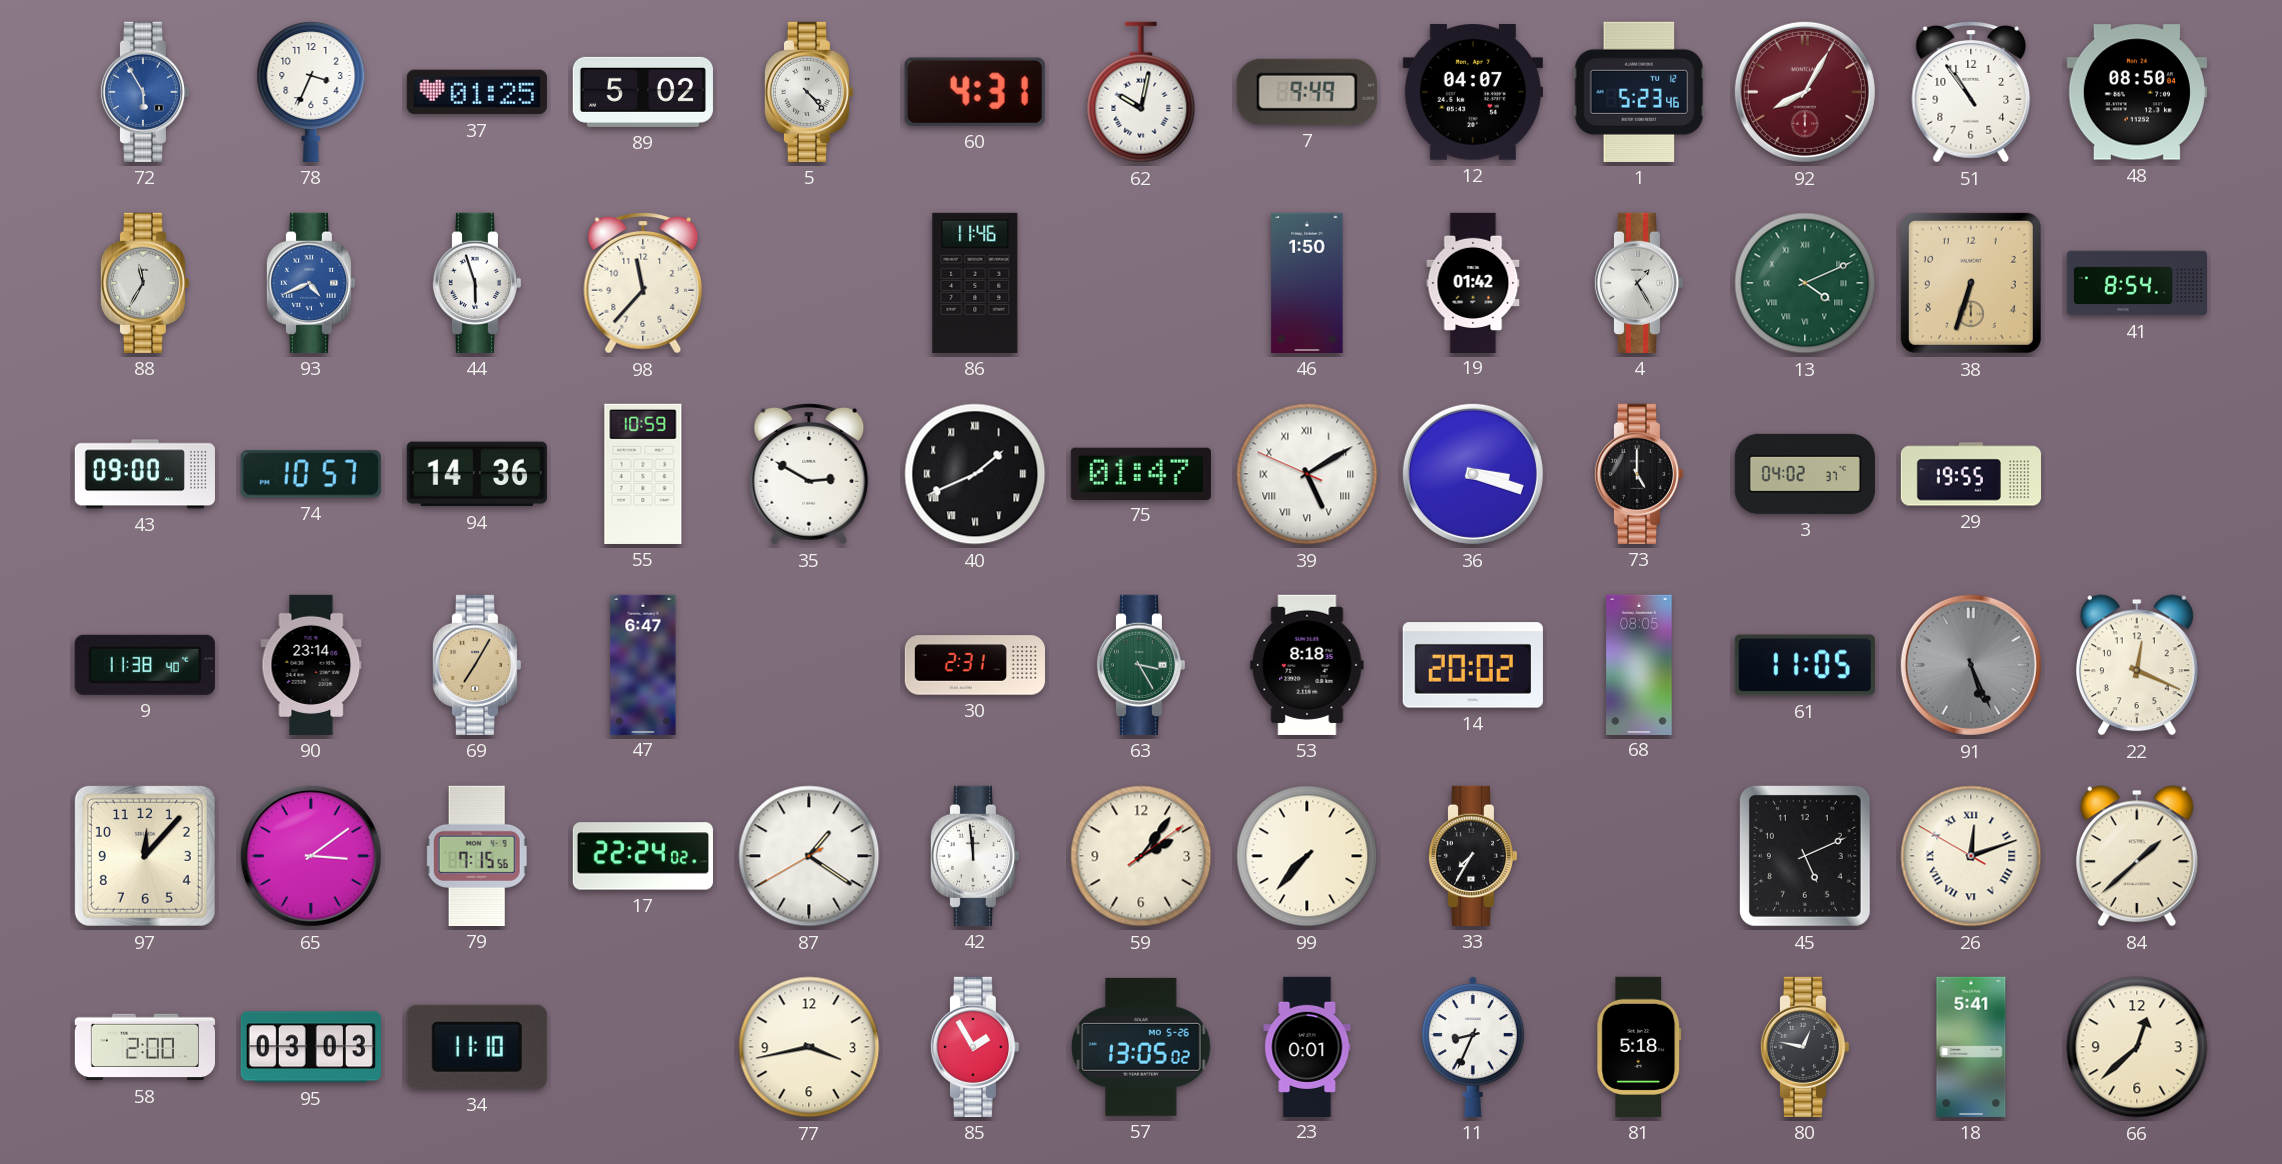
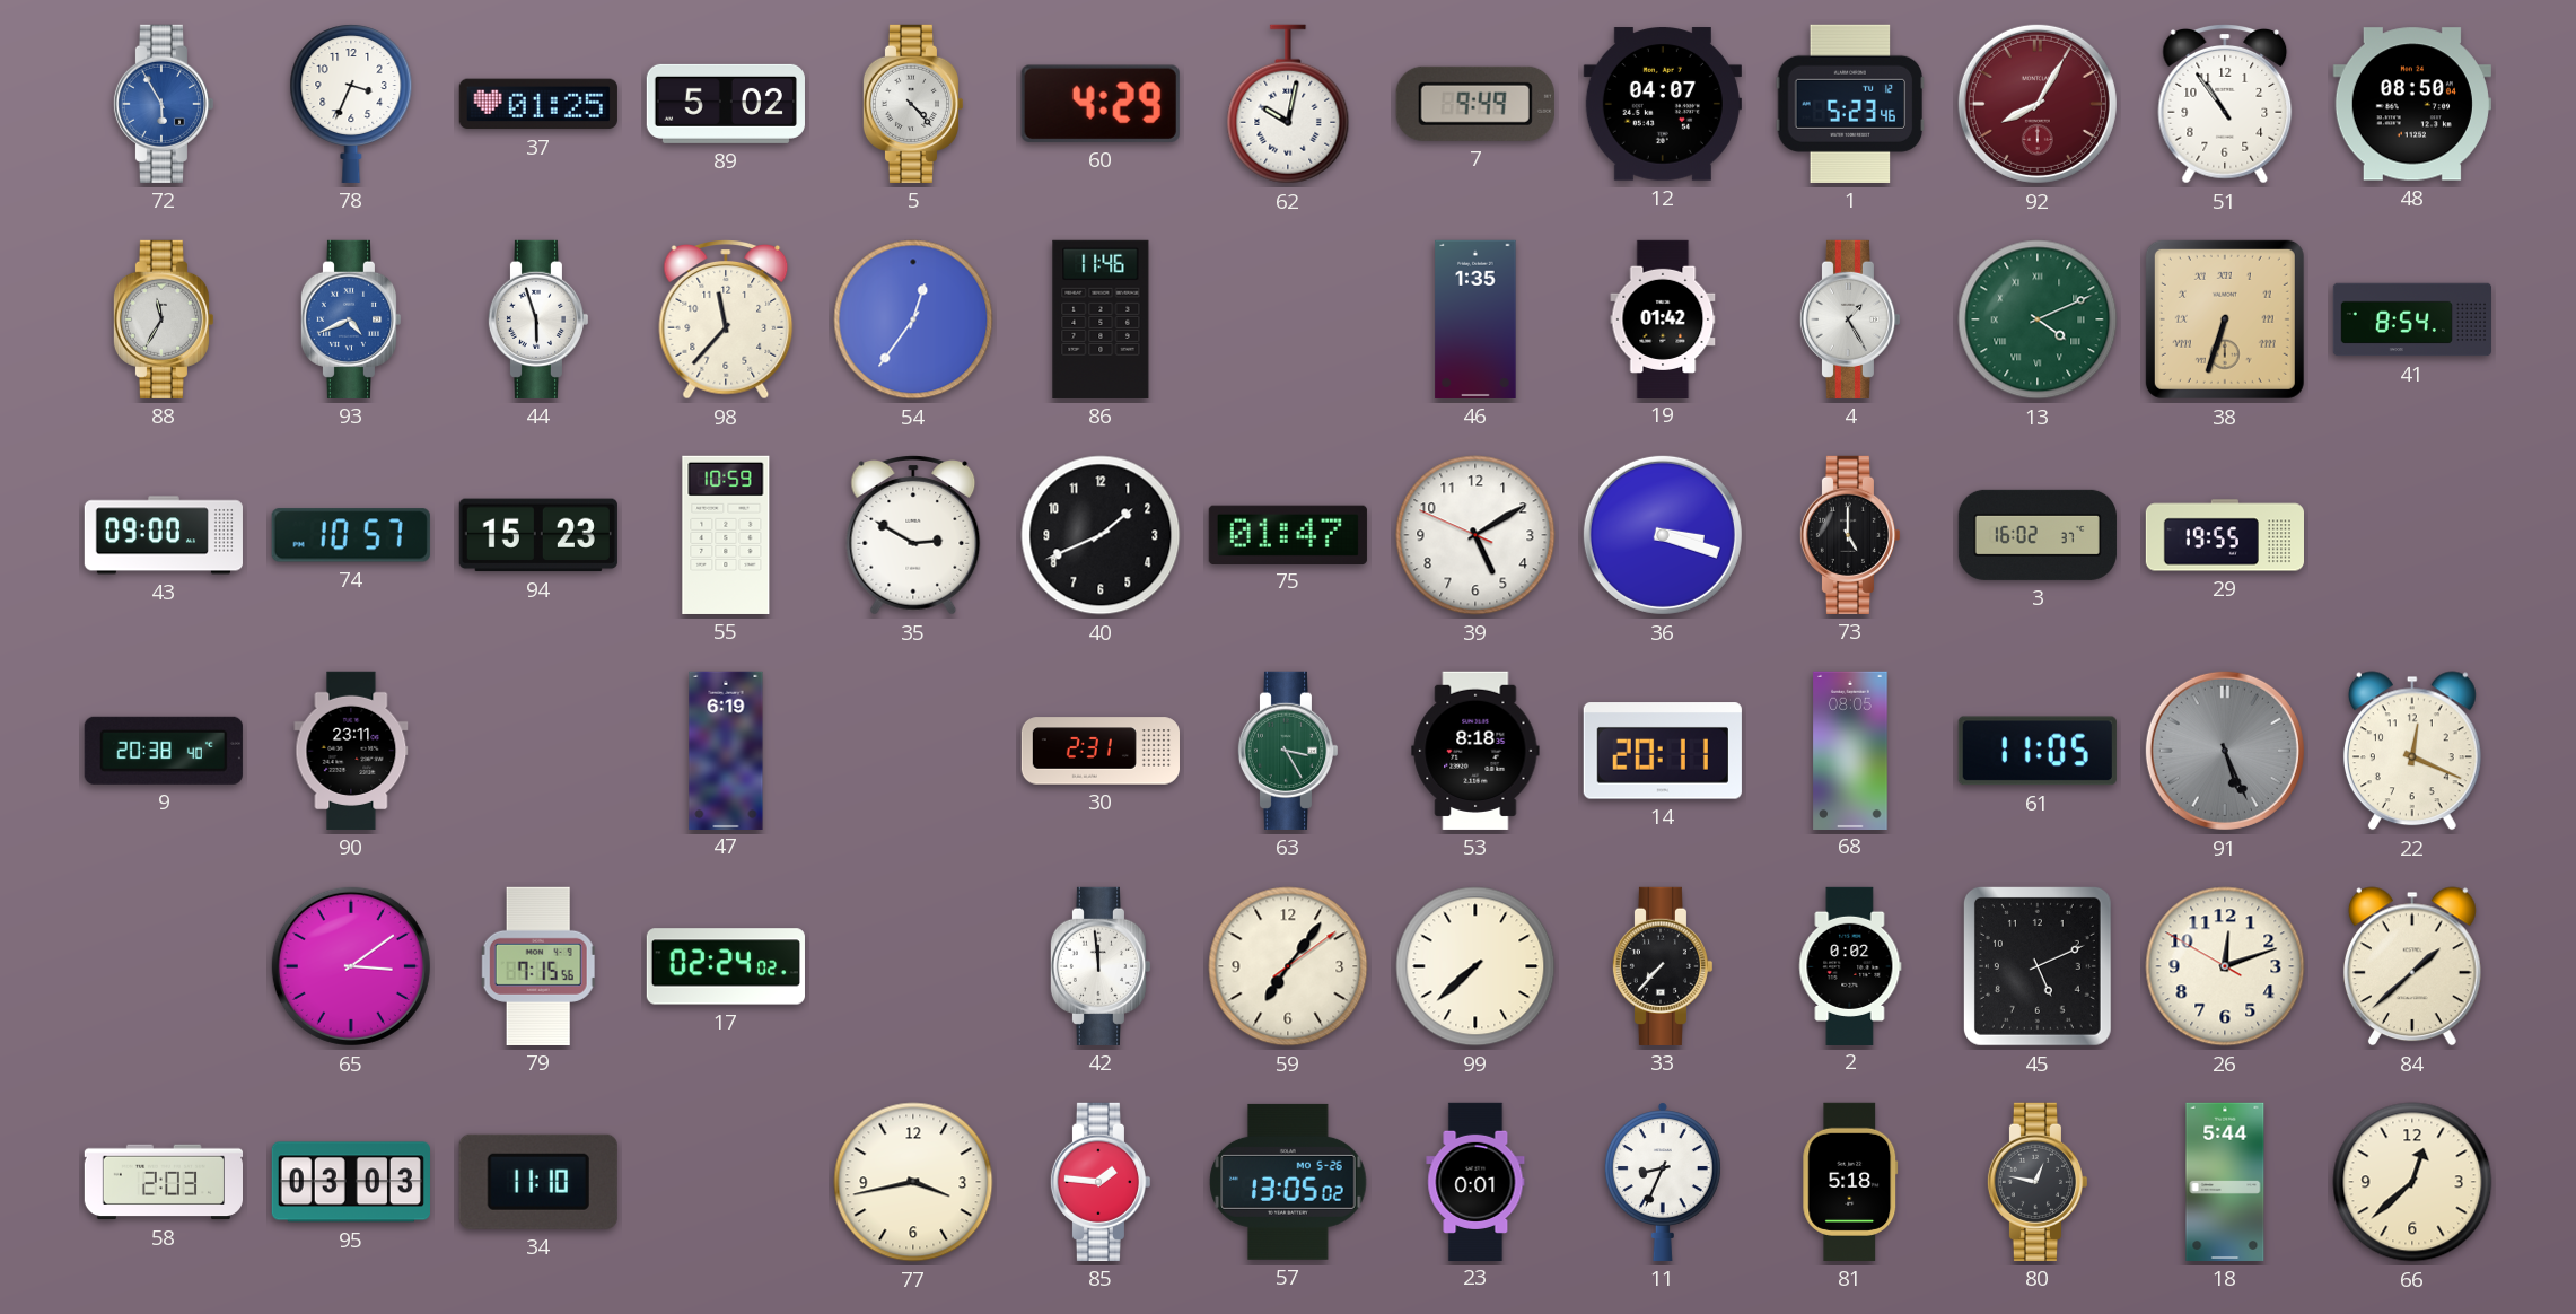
60: 4:31 -> 4:29
54: none -> 12:36
46: 1:50 -> 1:35
38 numerals: Arabic -> Roman
94: 14:36 -> 15:23
40 numerals: Roman -> Arabic
39 numerals: Roman -> Arabic
3: 04:02 -> 16:02
9: 11:38 -> 20:38
90: 23:14 -> 23:11
69: 7:05 -> none
47: 6:47 -> 6:19
14: 20:02 -> 20:11
97: 12:07 -> none
17: 22:24 -> 02:24
87: 1:20 -> none
59: 2:06 -> 7:06
99: 7:37 -> 7:38
33: 7:35 -> 7:37
2: none -> 0:02
26 numerals: Roman -> Arabic
58: 2:00 -> 2:03
85: 1:55 -> 1:46
18: 5:41 -> 5:44
